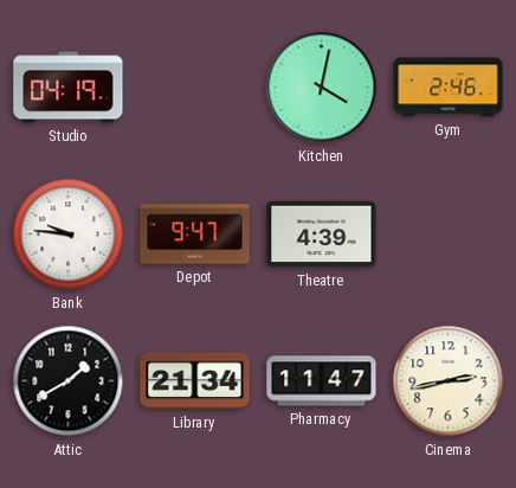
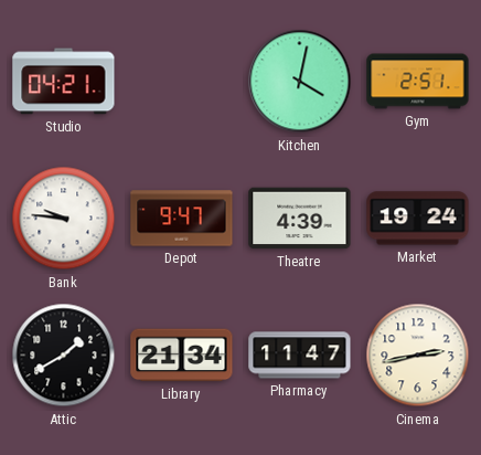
Studio: 04:19 -> 04:21
Gym: 2:46 -> 2:51
Market: none -> 19:24
